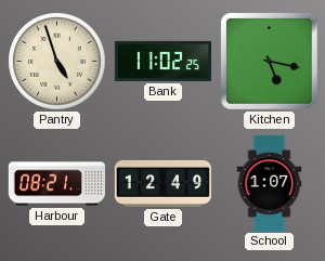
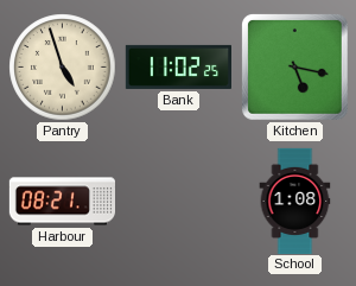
Gate: 12:49 -> none
School: 1:07 -> 1:08
